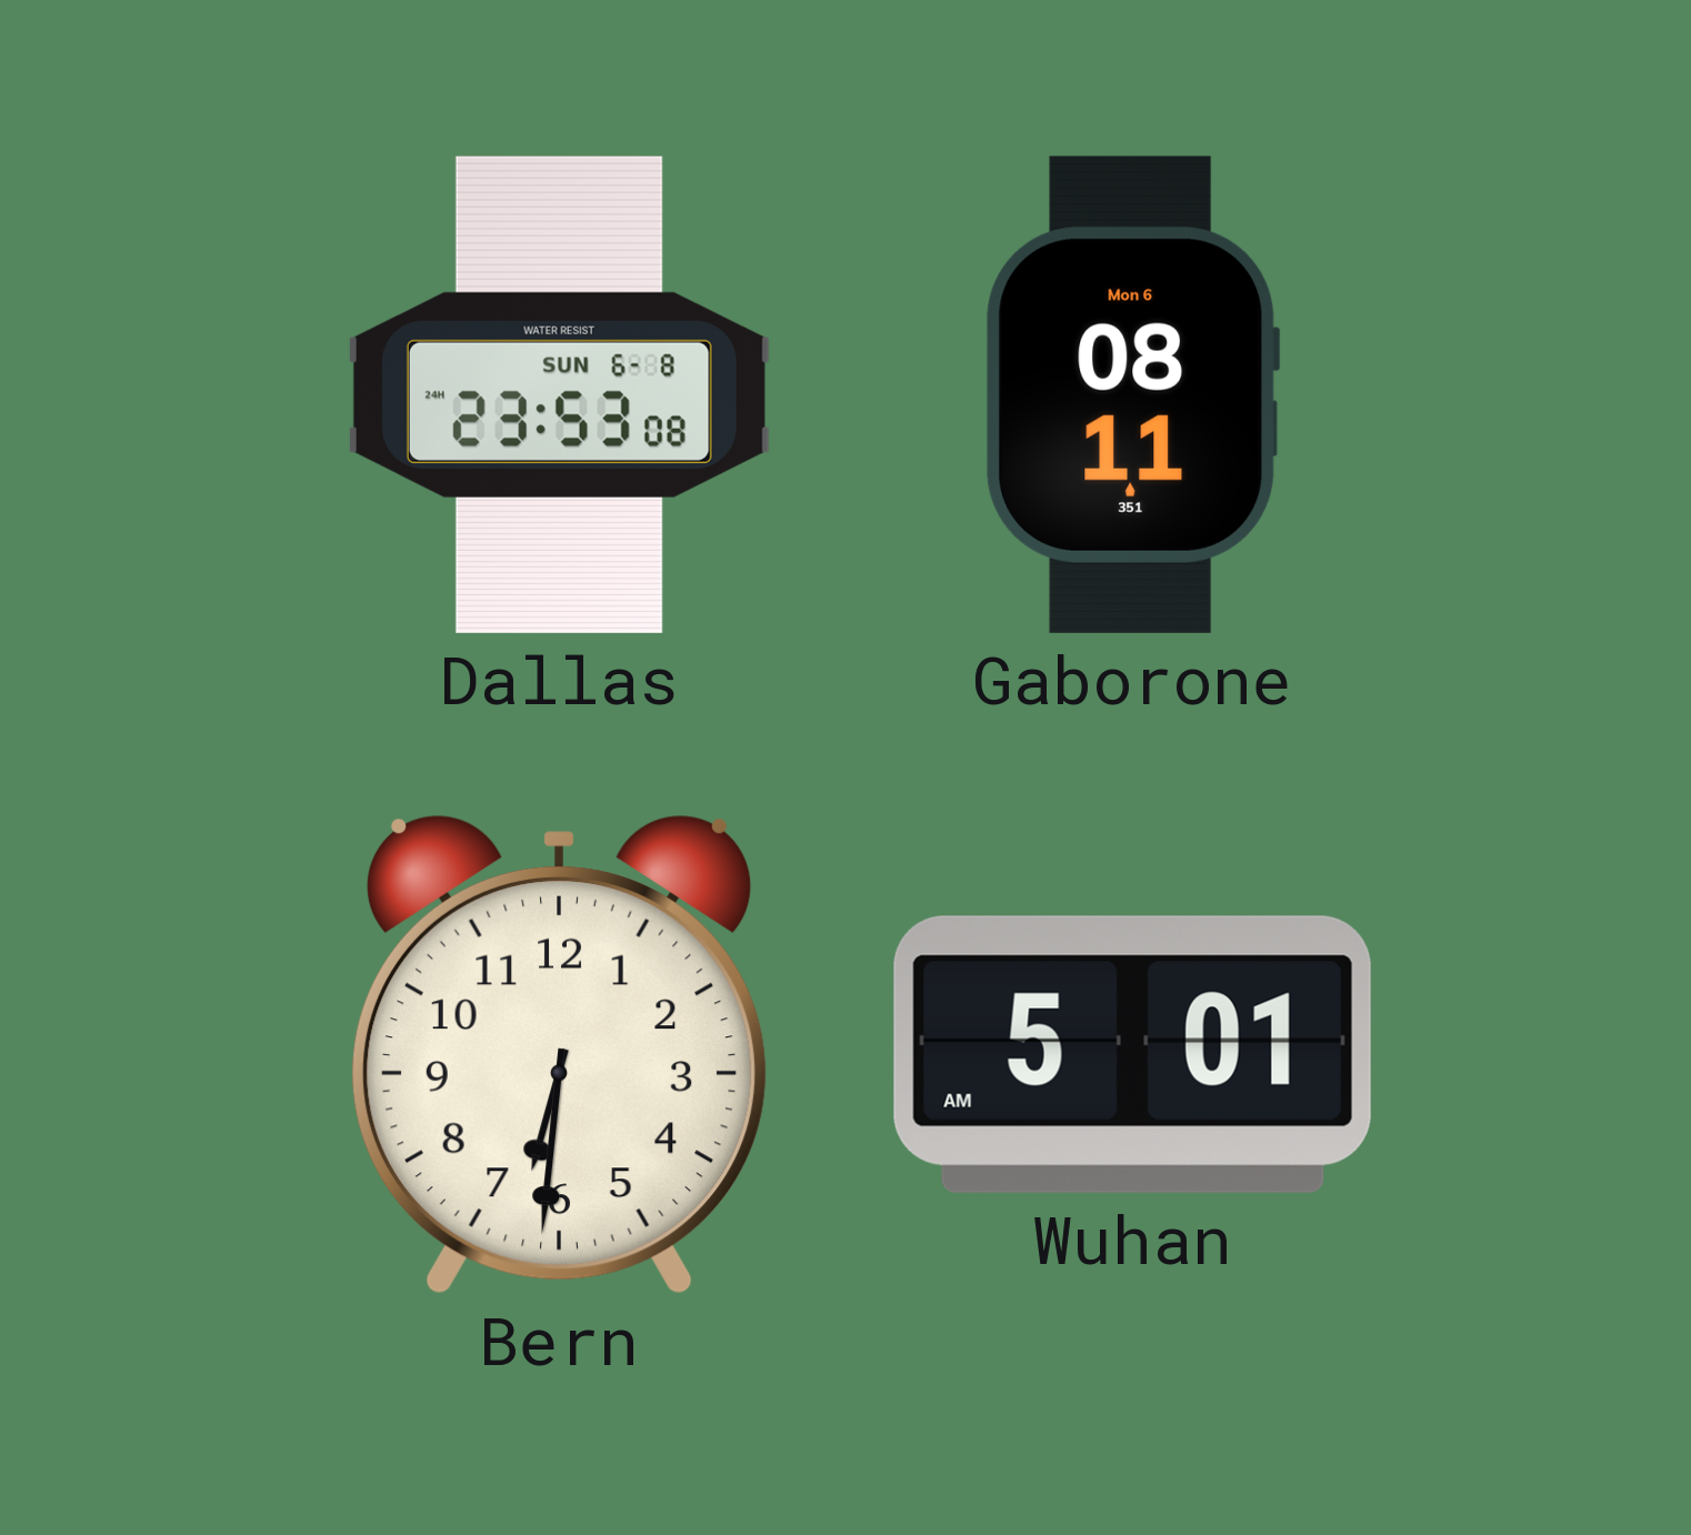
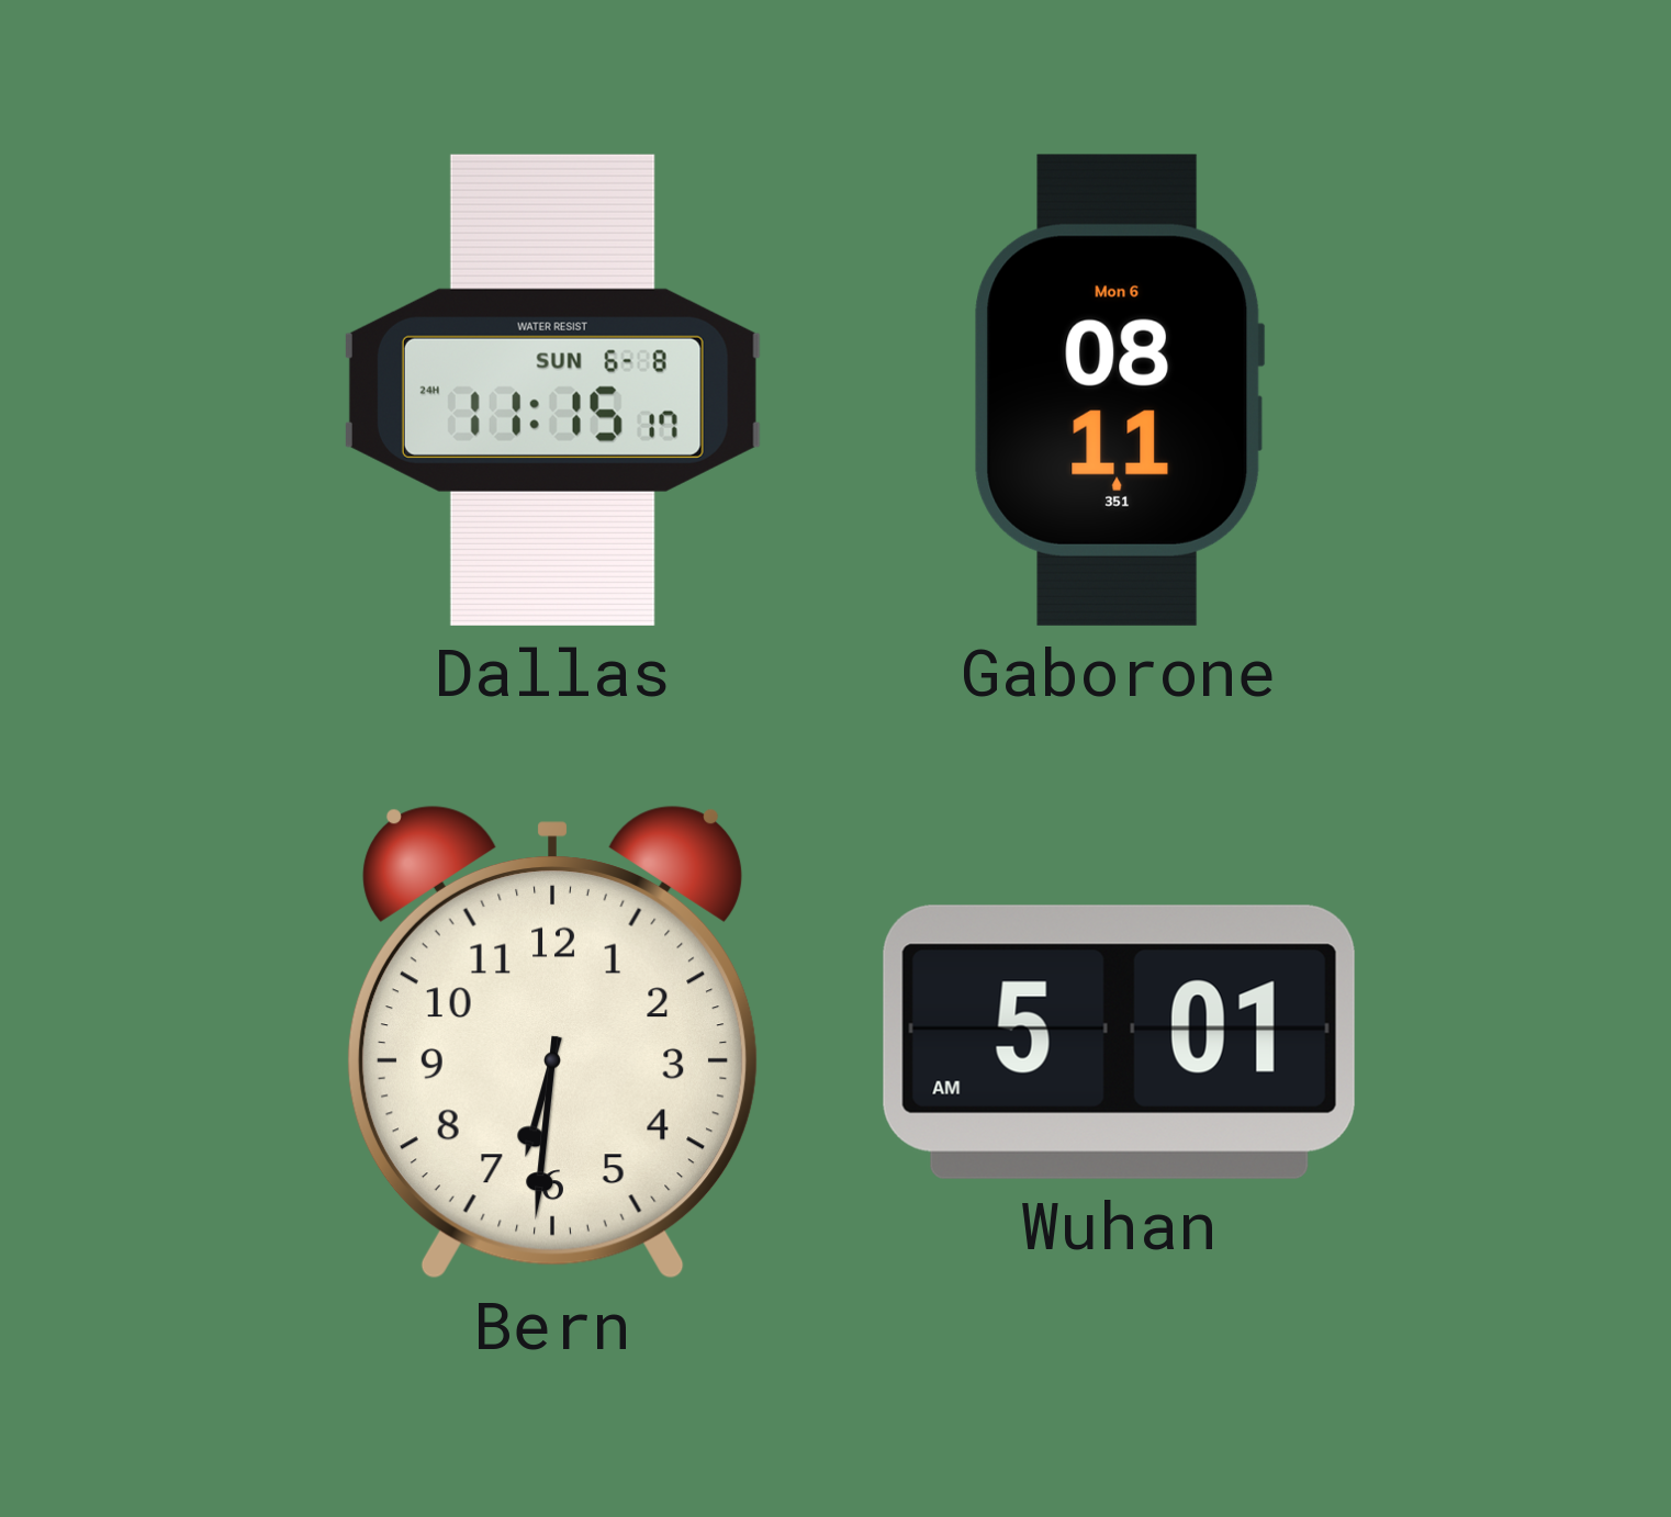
Dallas: 23:53 -> 11:15
